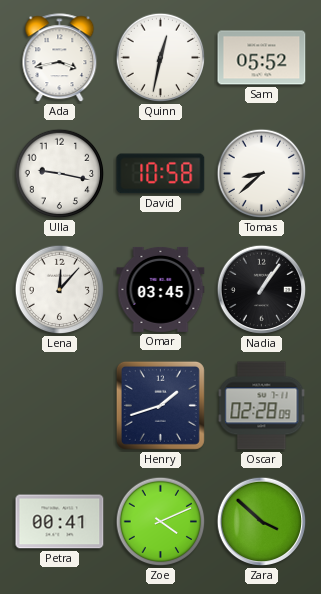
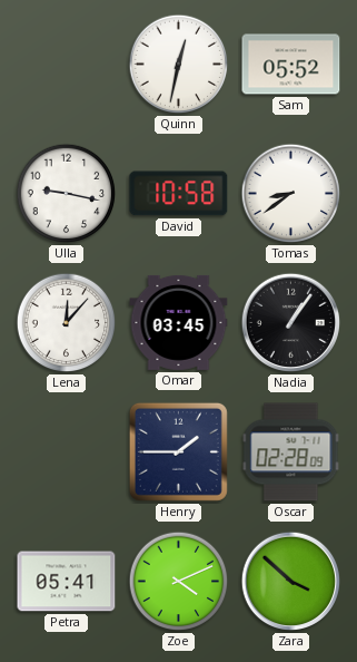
Ada: 3:43 -> none
Tomas: 8:38 -> 8:39
Henry: 1:42 -> 1:45
Petra: 00:41 -> 05:41
